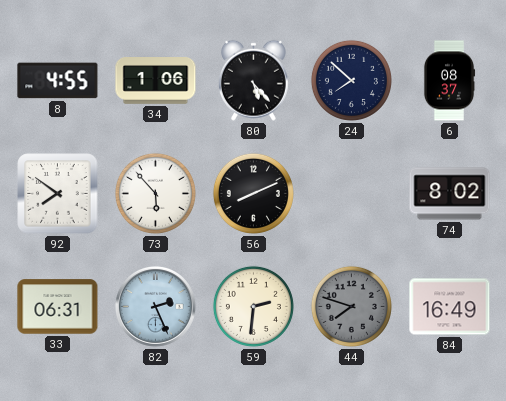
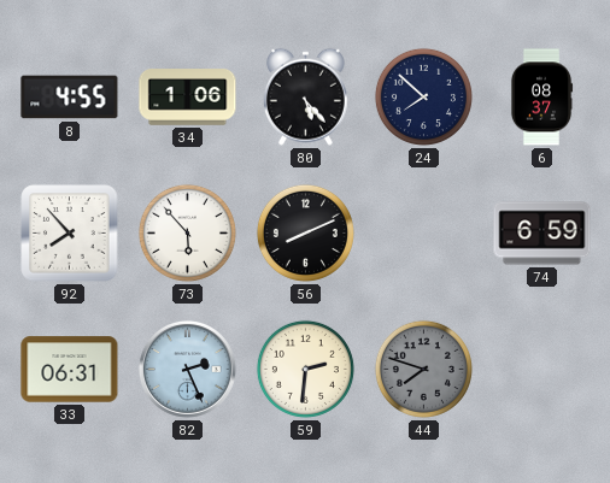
92: 7:51 -> 7:53
74: 8:02 -> 6:59
84: 16:49 -> none
